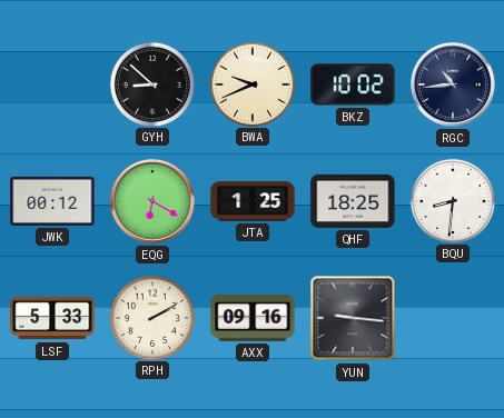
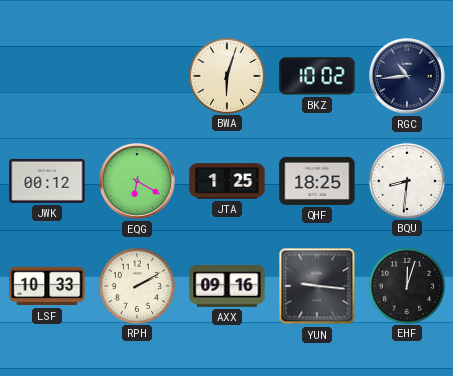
GYH: 8:52 -> none
BWA: 9:41 -> 6:03
LSF: 5:33 -> 10:33
EHF: none -> 12:03
